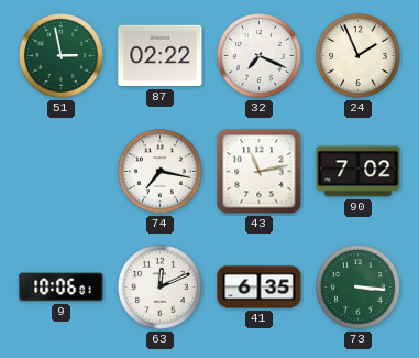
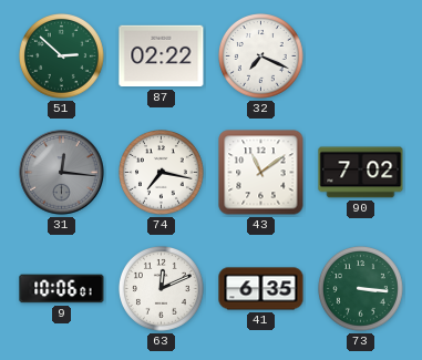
51: 2:58 -> 2:52
24: 1:56 -> none
31: none -> 12:16
43: 11:13 -> 11:09
